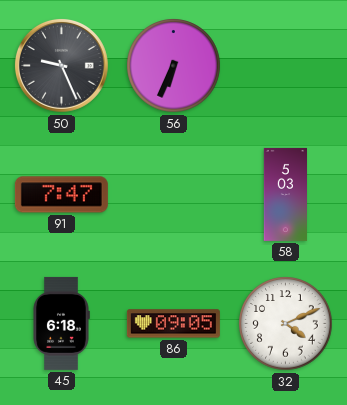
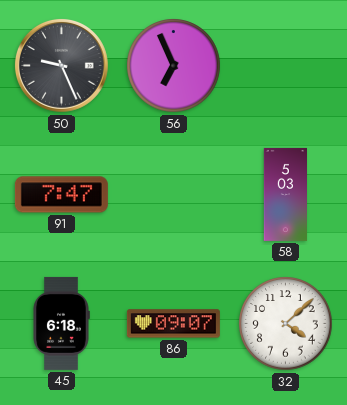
56: 6:34 -> 6:56
86: 09:05 -> 09:07
32: 4:11 -> 4:08
